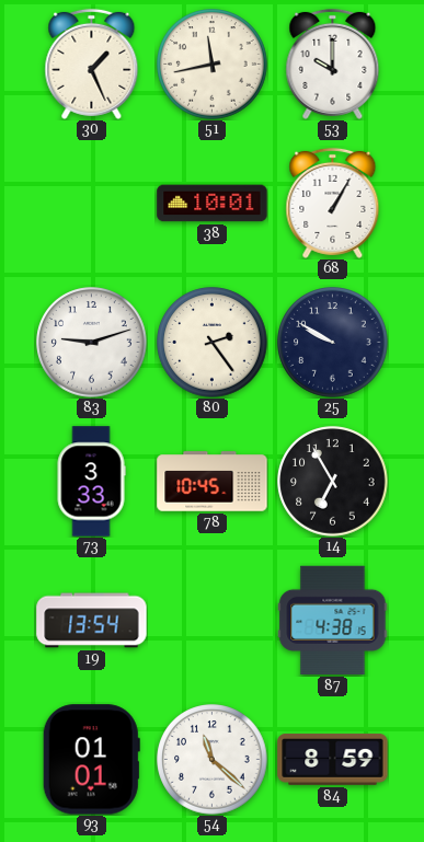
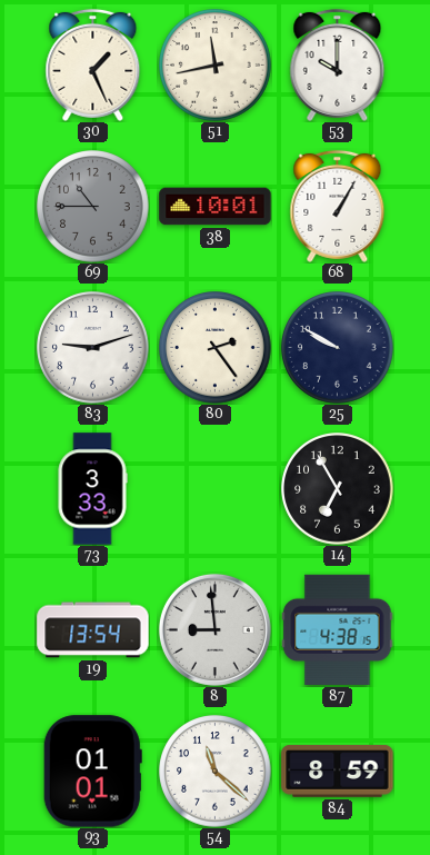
69: none -> 10:45
78: 10:45 -> none
8: none -> 8:59
